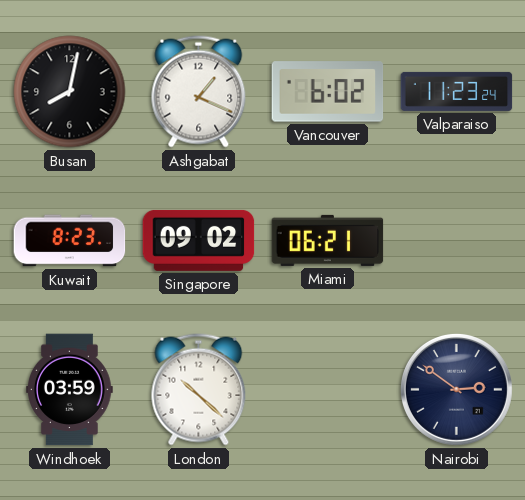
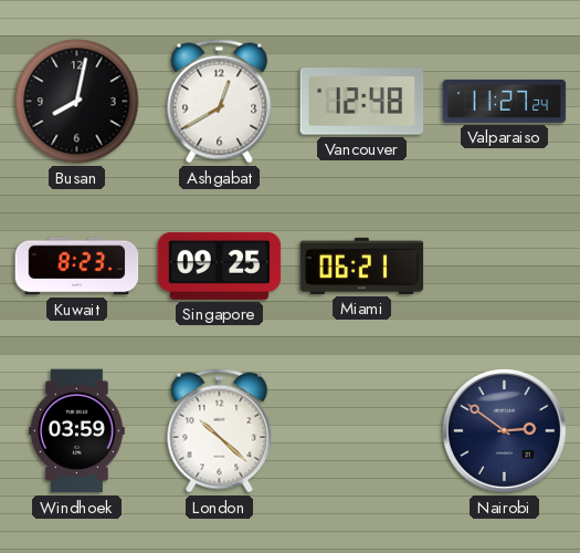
Ashgabat: 1:19 -> 12:40
Vancouver: 6:02 -> 12:48
Valparaiso: 11:23 -> 11:27
Singapore: 09:02 -> 09:25
